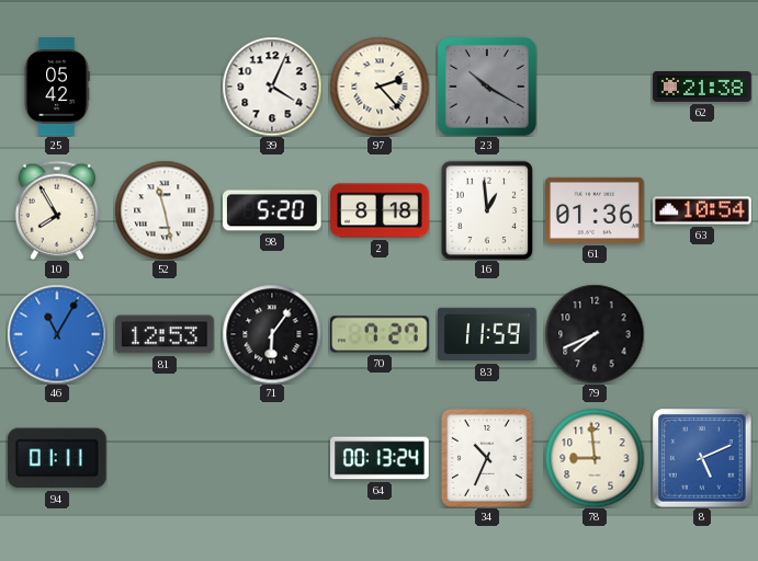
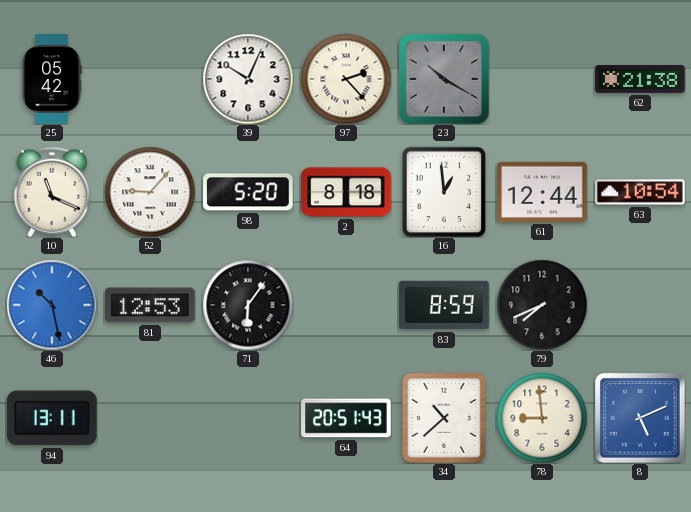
39: 4:04 -> 10:04
10: 7:55 -> 11:19
52: 11:28 -> 9:07
61: 01:36 -> 12:44
46: 11:05 -> 10:28
70: 7:27 -> none
83: 11:59 -> 8:59
94: 01:11 -> 13:11
64: 00:13 -> 20:51
34: 10:34 -> 10:38
